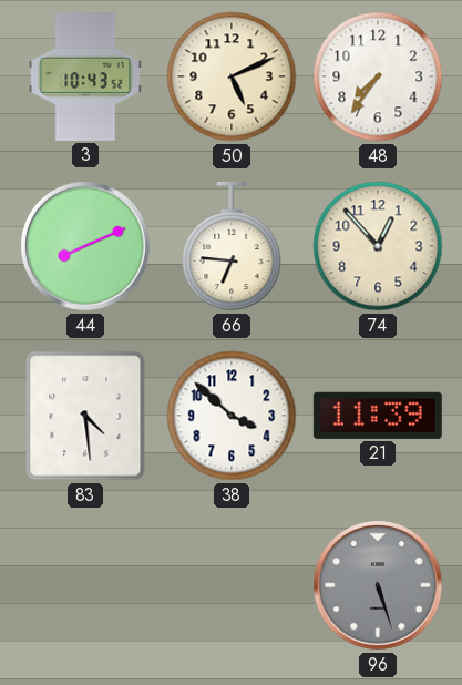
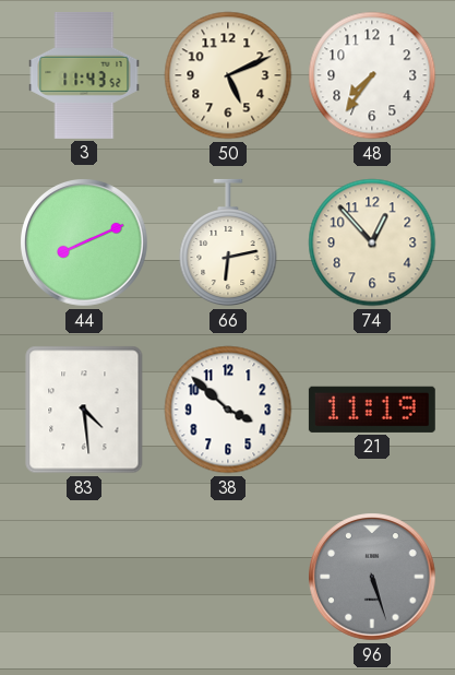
3: 10:43 -> 11:43
66: 6:46 -> 6:13
21: 11:39 -> 11:19
